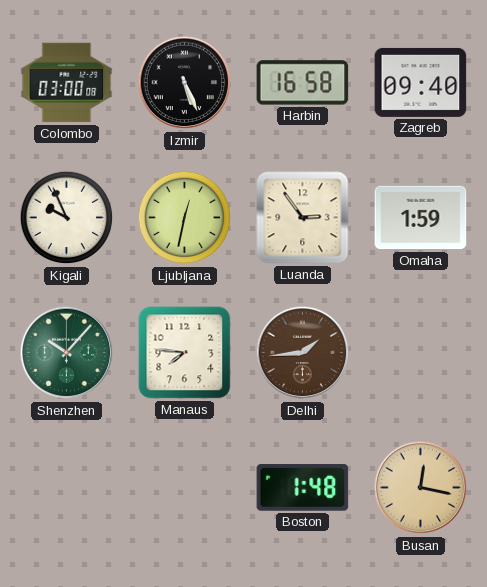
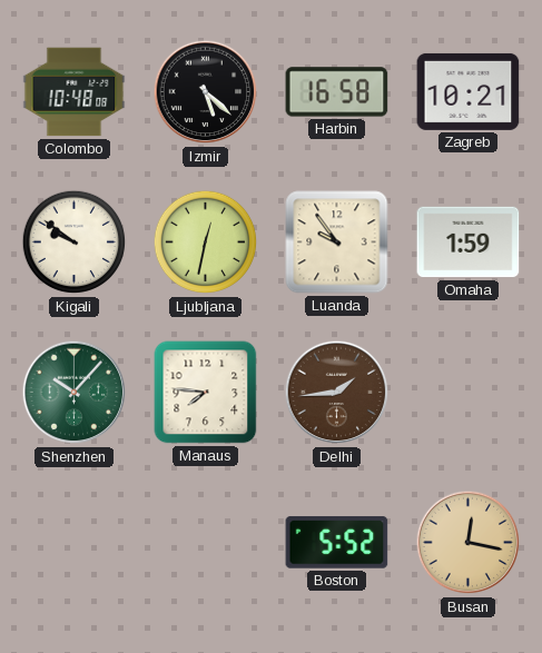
Colombo: 03:00 -> 10:48
Izmir: 5:26 -> 5:22
Zagreb: 09:40 -> 10:21
Kigali: 9:56 -> 9:51
Luanda: 2:54 -> 9:54
Boston: 1:48 -> 5:52
